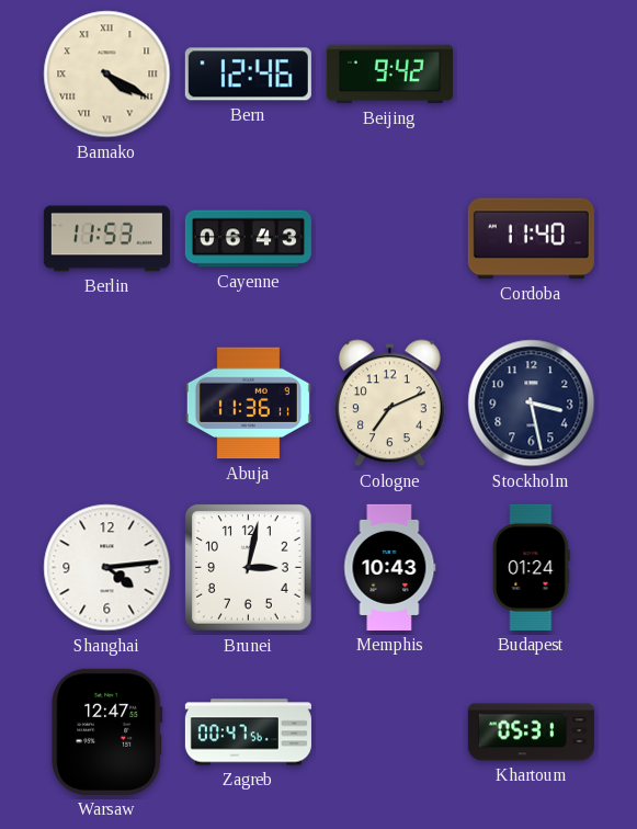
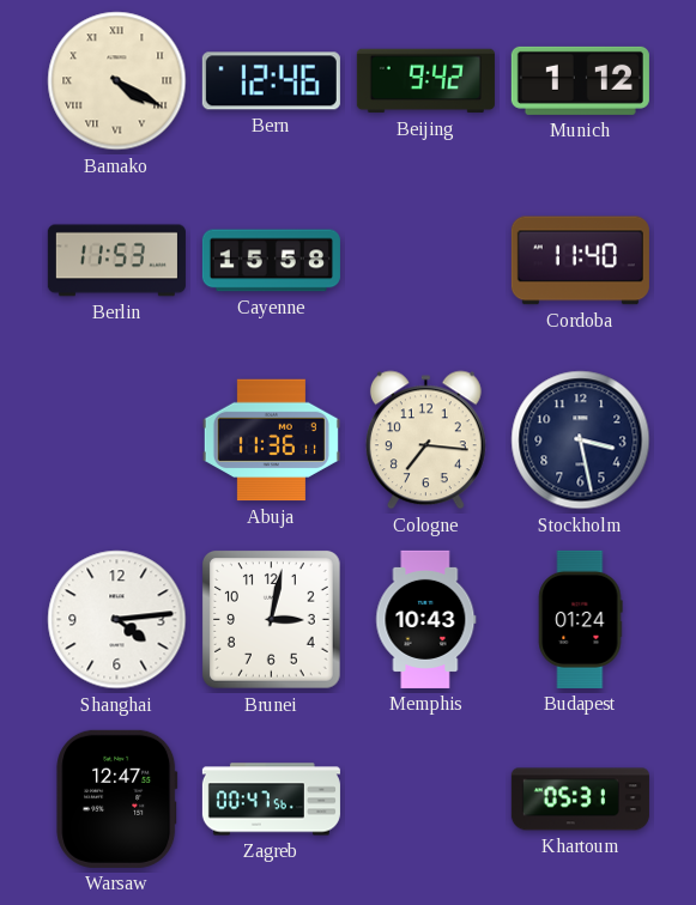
Munich: none -> 1:12
Cayenne: 06:43 -> 15:58
Cologne: 7:11 -> 7:16
